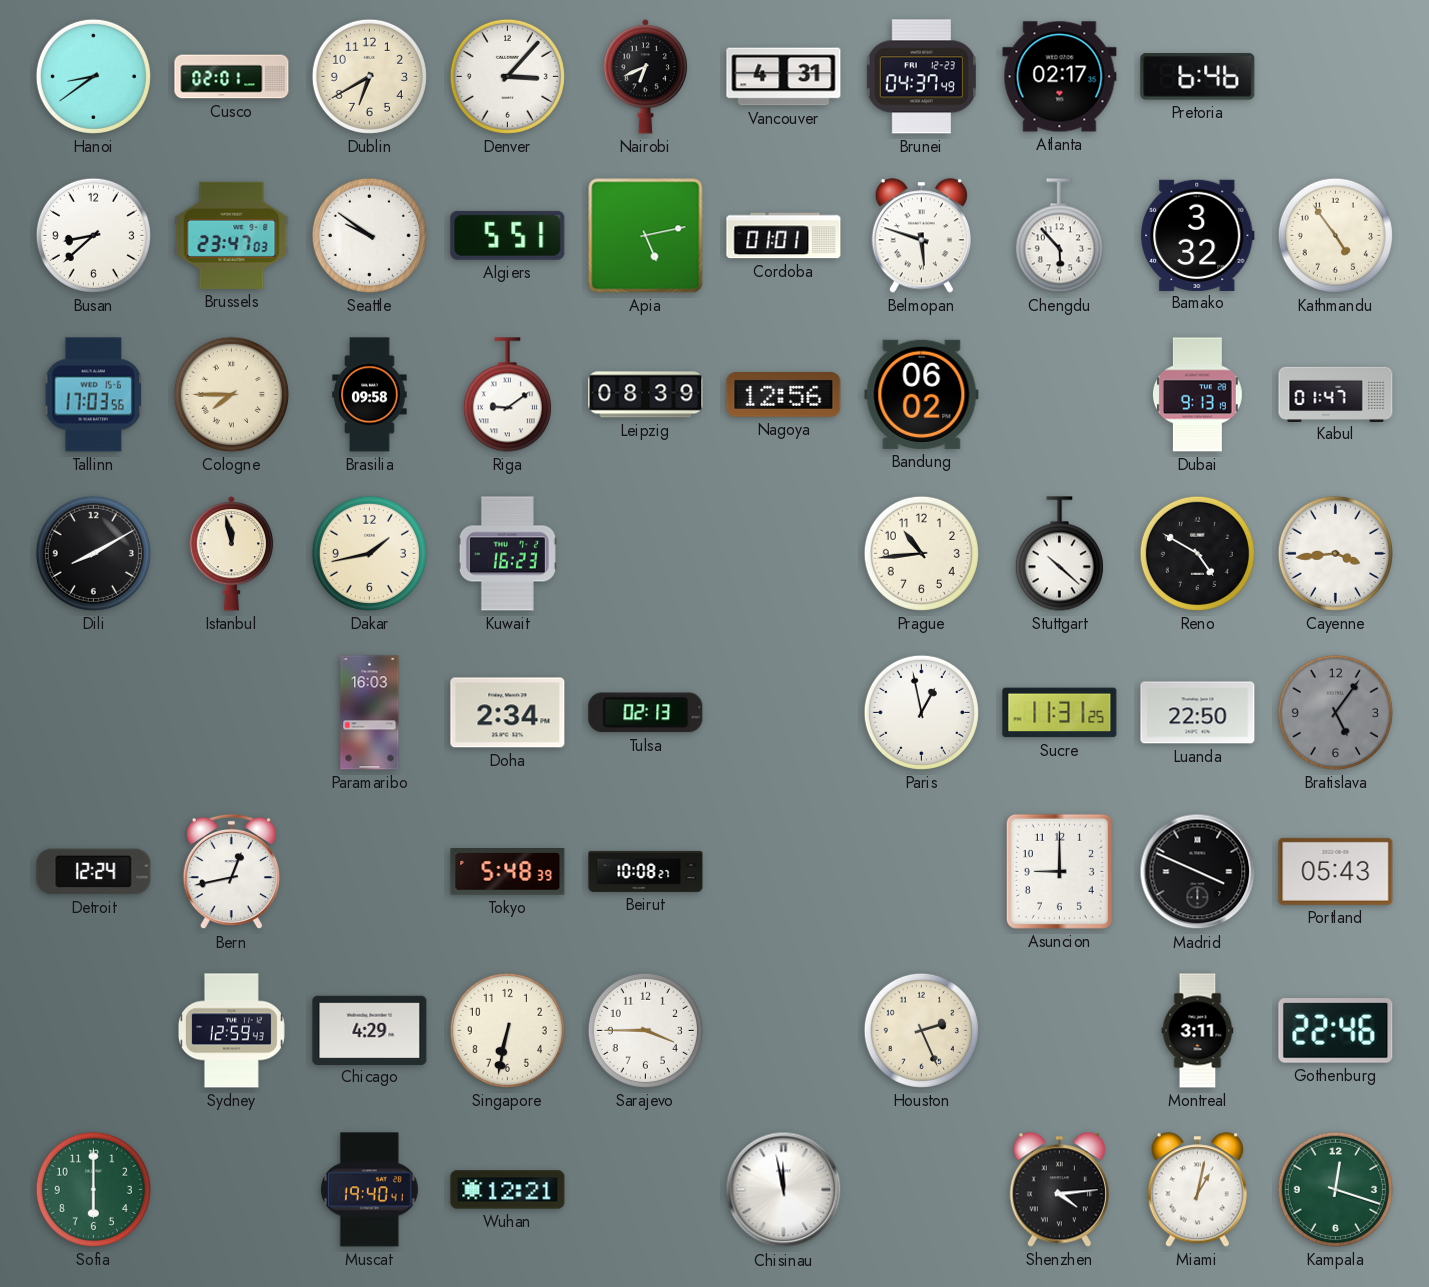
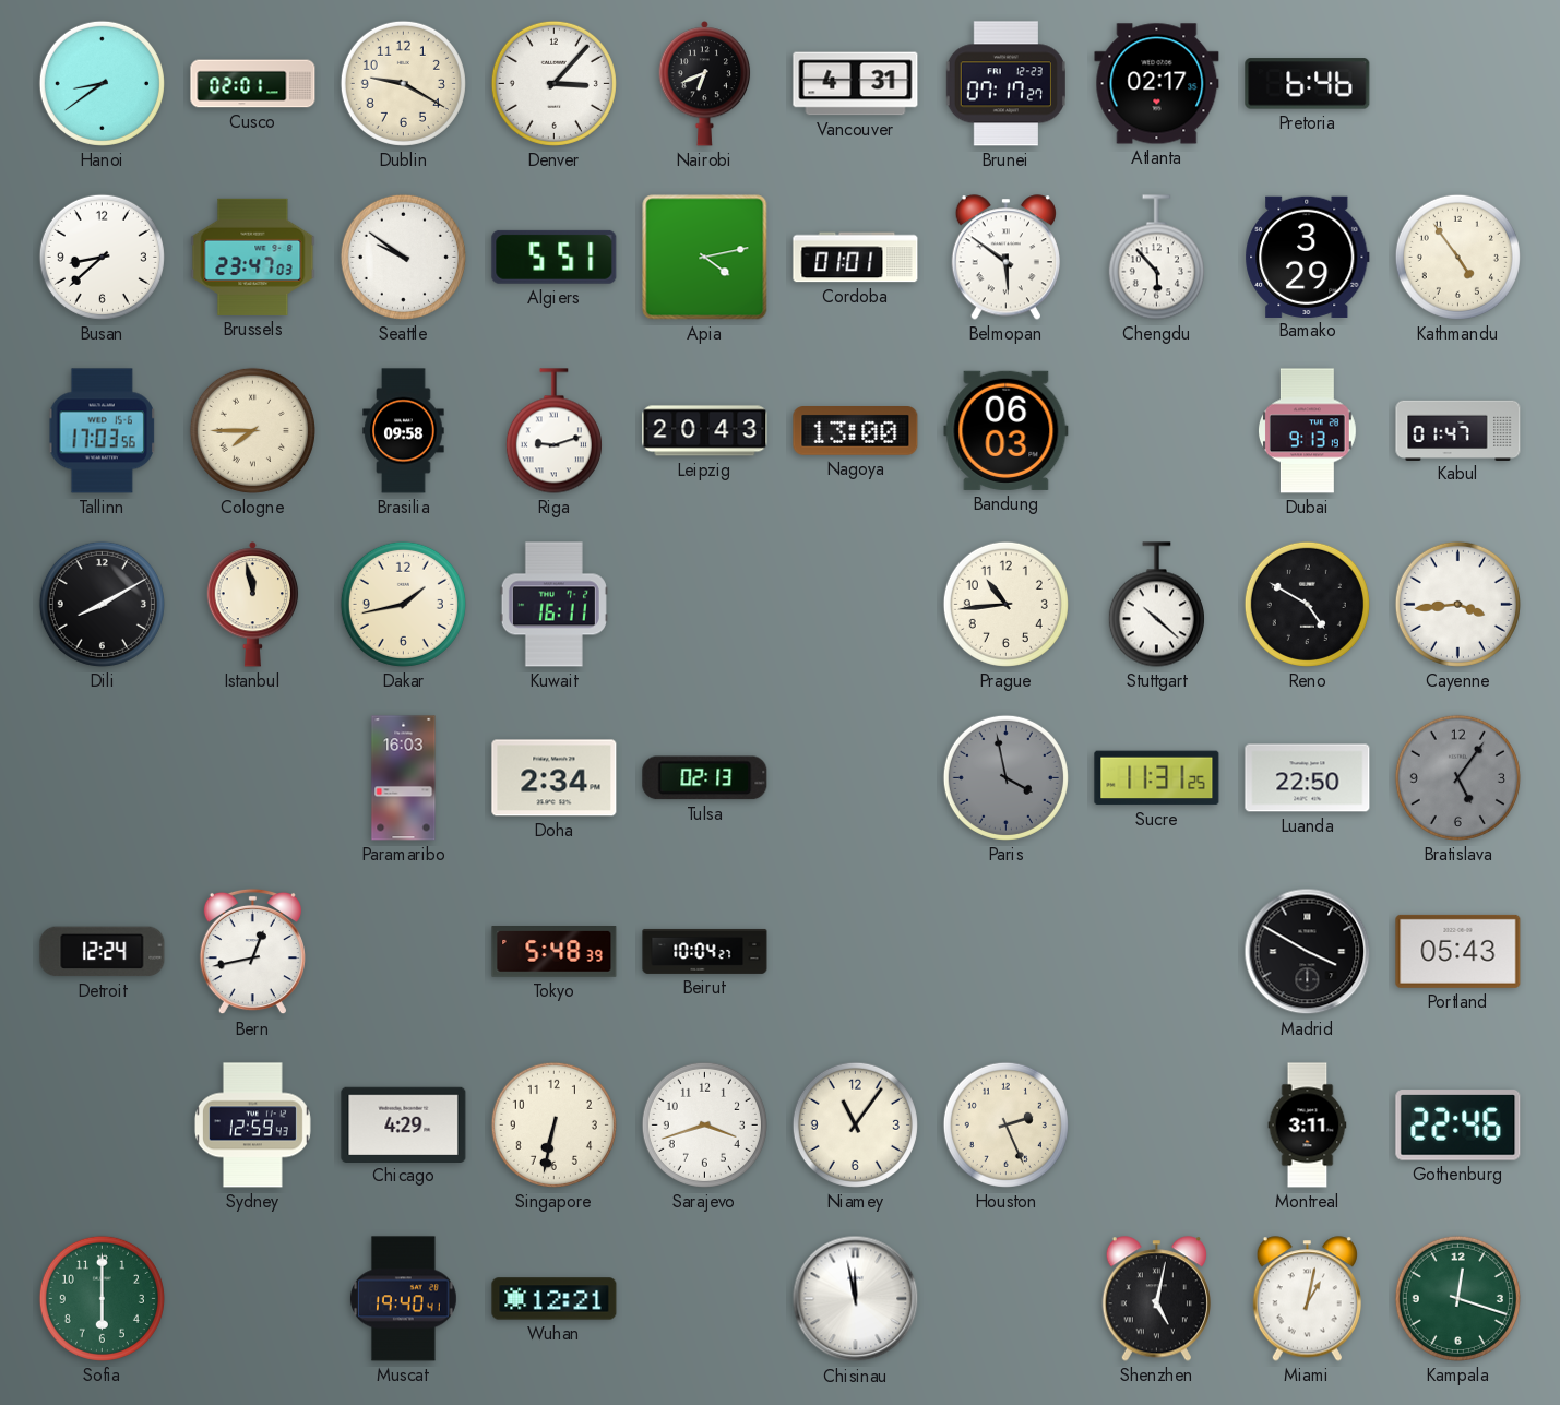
Dublin: 6:40 -> 9:20
Brunei: 04:37 -> 07:17
Apia: 5:13 -> 4:13
Belmopan: 5:48 -> 5:51
Bamako: 3:32 -> 3:29
Riga: 9:09 -> 9:12
Leipzig: 08:39 -> 20:43
Nagoya: 12:56 -> 13:00
Bandung: 06:02 -> 06:03
Kuwait: 16:23 -> 16:11
Paris: 12:58 -> 3:58
Paris dial: white -> grey
Beirut: 10:08 -> 10:04
Asuncion: 9:00 -> none
Madrid: 3:49 -> 3:50
Sarajevo: 3:45 -> 3:42
Niamey: none -> 11:06
Shenzhen: 4:14 -> 5:02
